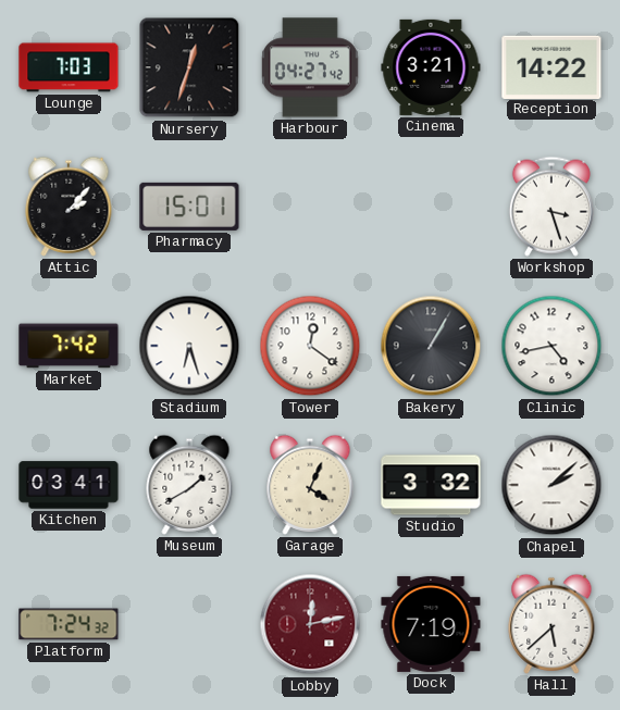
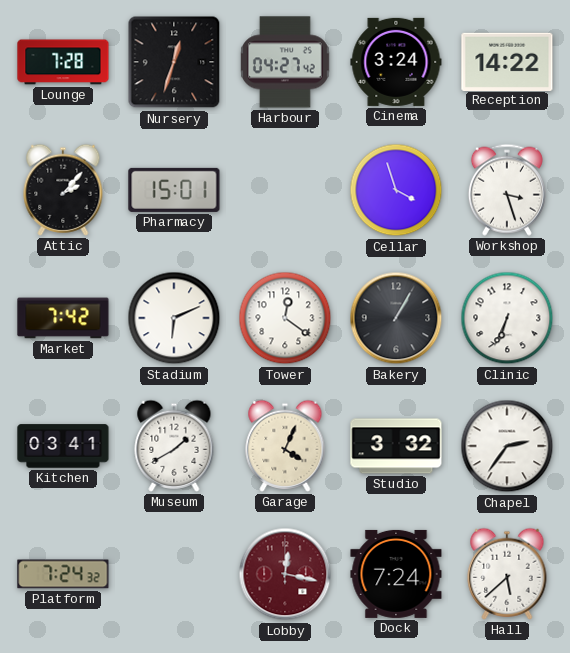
Lounge: 7:03 -> 7:28
Cinema: 3:21 -> 3:24
Cellar: none -> 3:57
Stadium: 6:27 -> 6:11
Clinic: 4:43 -> 6:34
Chapel: 2:08 -> 2:36
Lobby: 12:13 -> 12:17
Dock: 7:19 -> 7:24
